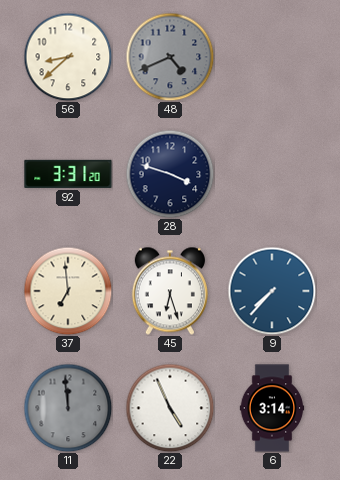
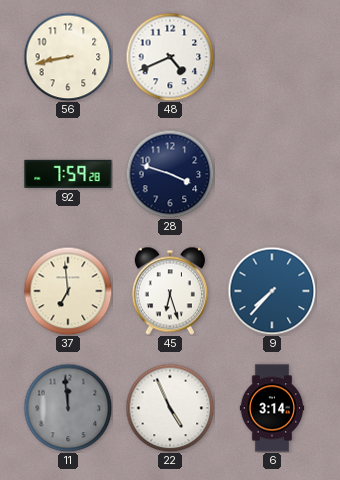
56: 8:38 -> 8:43
48 dial: grey -> white
92: 3:31 -> 7:59
